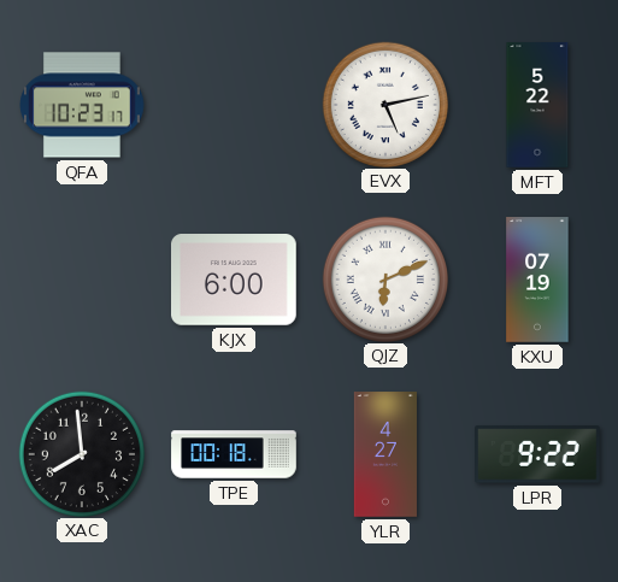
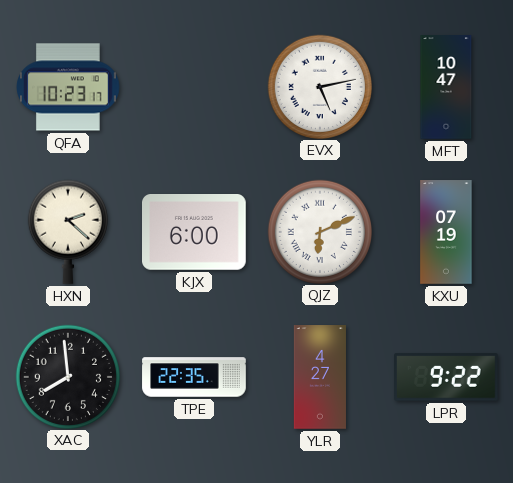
MFT: 5:22 -> 10:47
HXN: none -> 2:22
TPE: 00:18 -> 22:35
